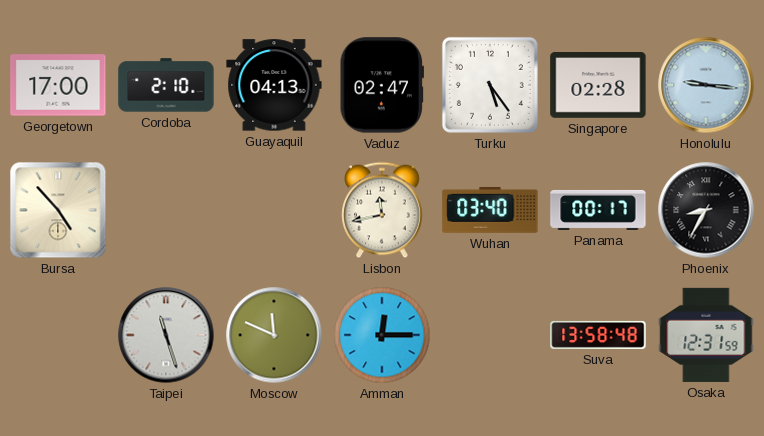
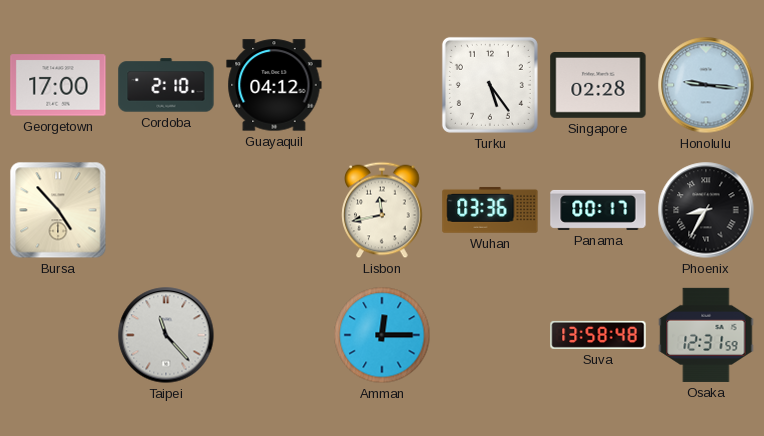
Guayaquil: 04:13 -> 04:12
Vaduz: 02:47 -> none
Wuhan: 03:40 -> 03:36
Taipei: 11:27 -> 11:23
Moscow: 11:49 -> none
